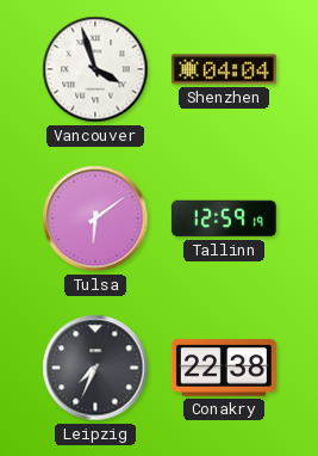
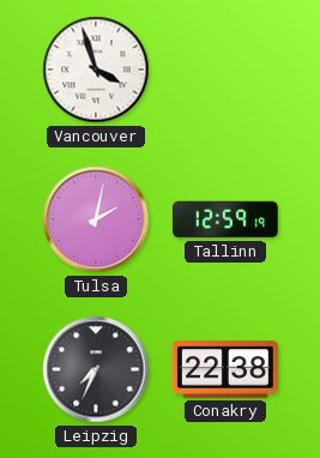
Shenzhen: 04:04 -> none
Tulsa: 6:09 -> 2:02
